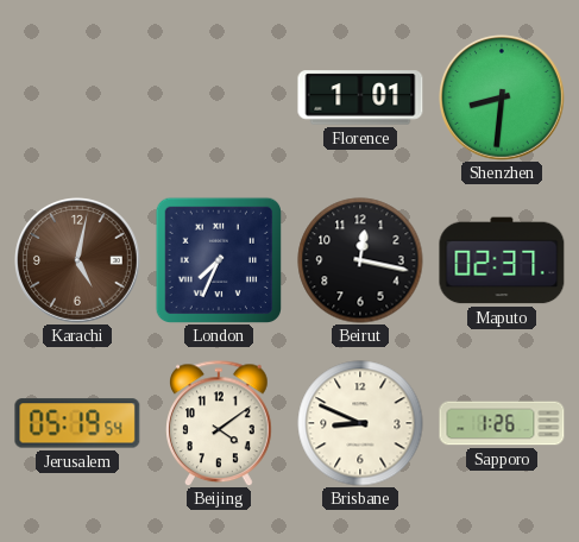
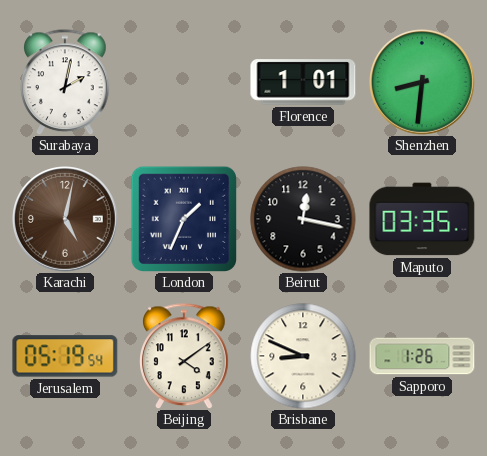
Surabaya: none -> 2:02
London: 7:34 -> 1:34
Maputo: 02:37 -> 03:35
